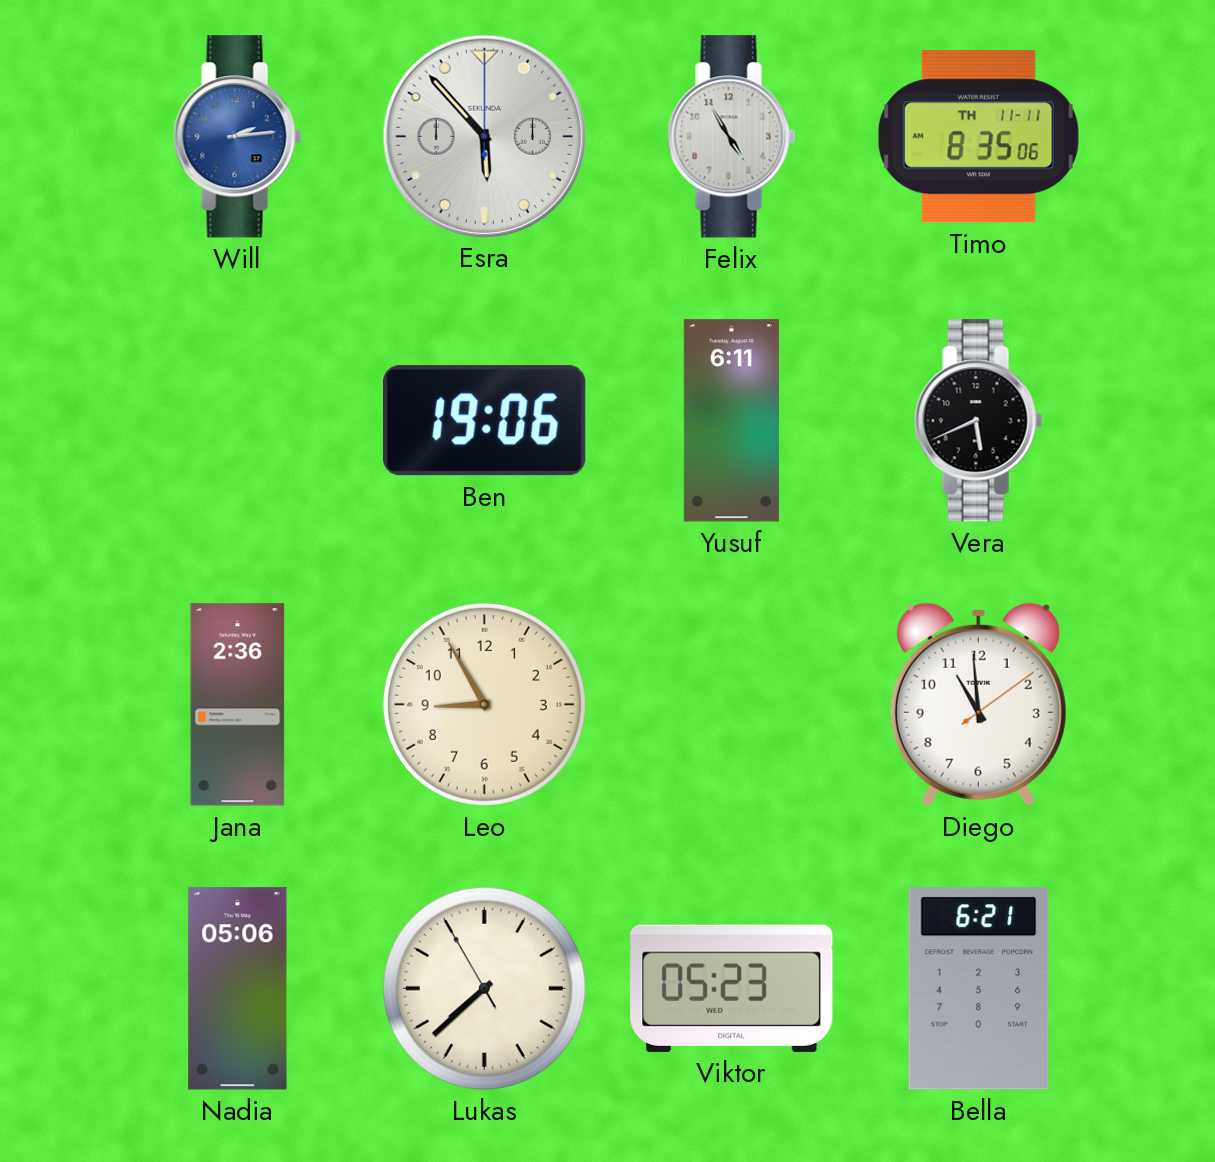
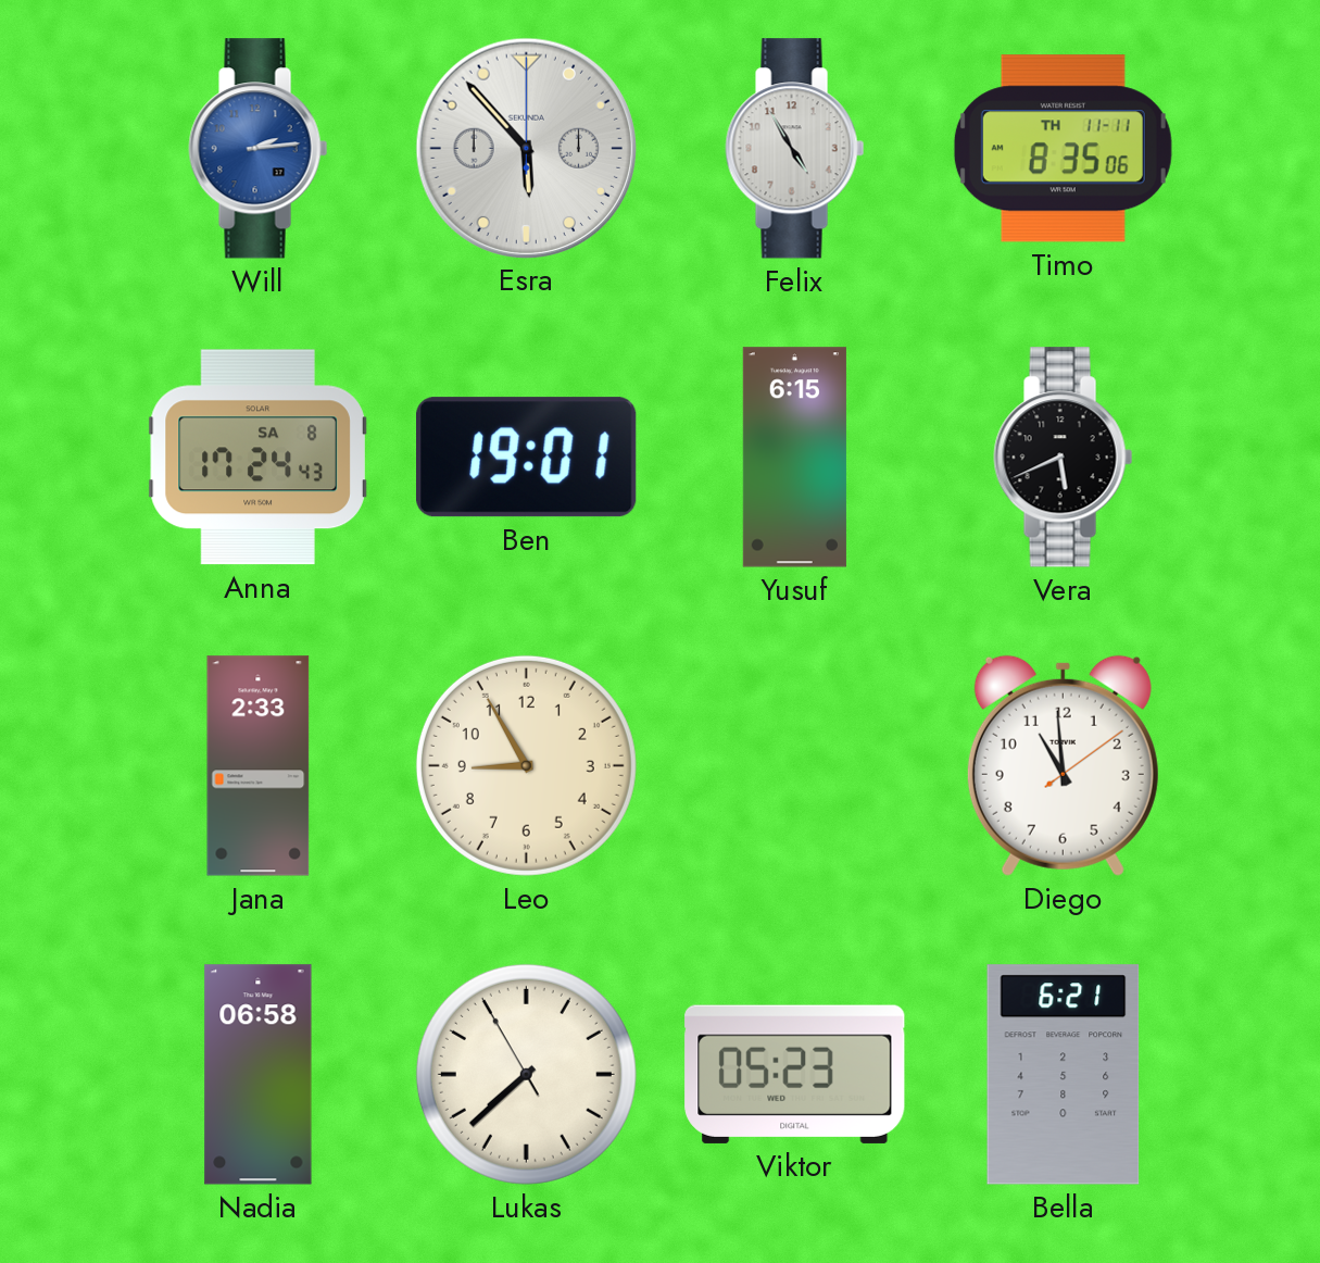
Anna: none -> 17:24
Ben: 19:06 -> 19:01
Yusuf: 6:11 -> 6:15
Jana: 2:36 -> 2:33
Nadia: 05:06 -> 06:58
